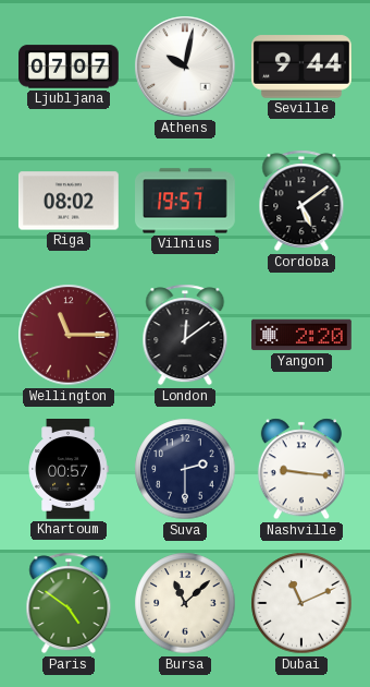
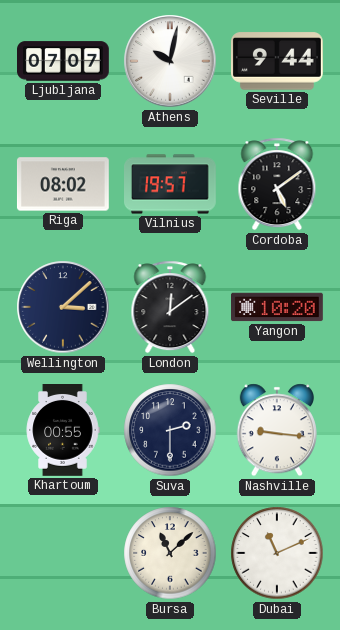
Wellington: 11:15 -> 3:08
Wellington dial: burgundy -> navy
Yangon: 2:20 -> 10:20
Khartoum: 00:57 -> 00:55
Paris: 4:51 -> none
